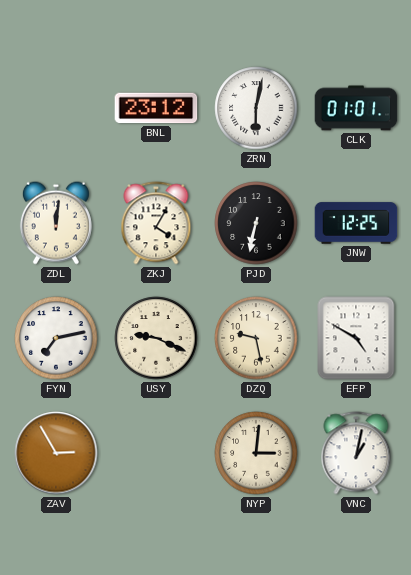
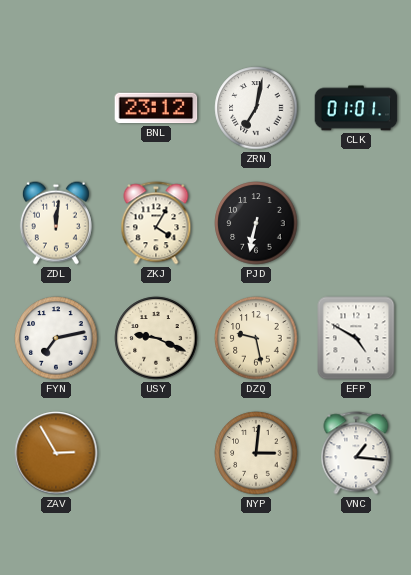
ZRN: 6:02 -> 7:02
JNW: 12:25 -> none
VNC: 1:02 -> 1:16
